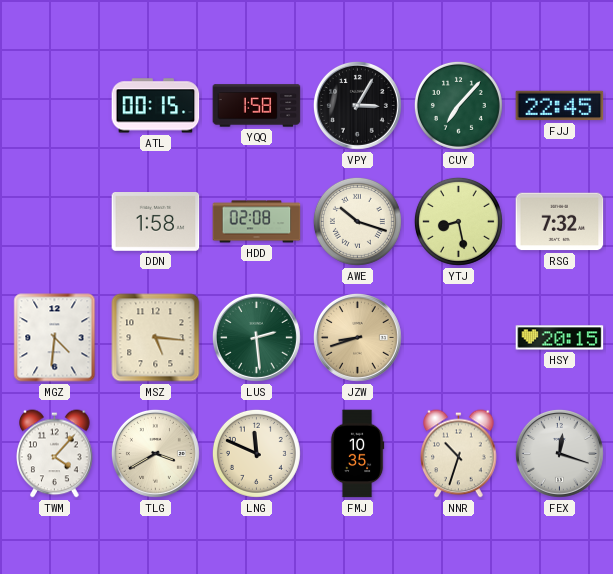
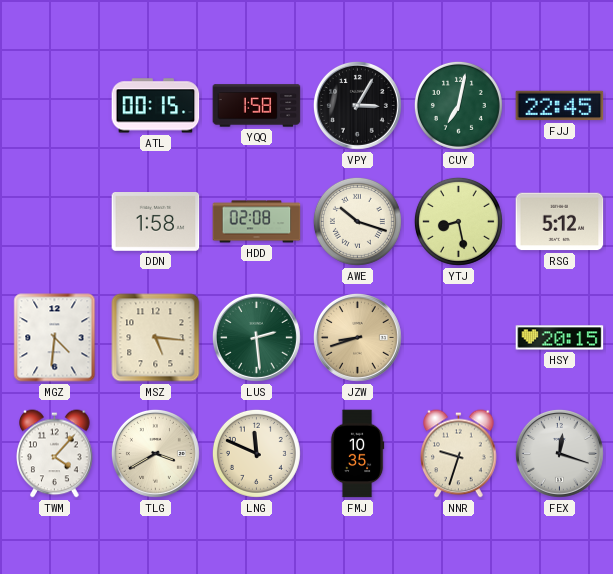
CUY: 7:07 -> 7:02
RSG: 7:32 -> 5:12
NNR: 10:33 -> 9:33
